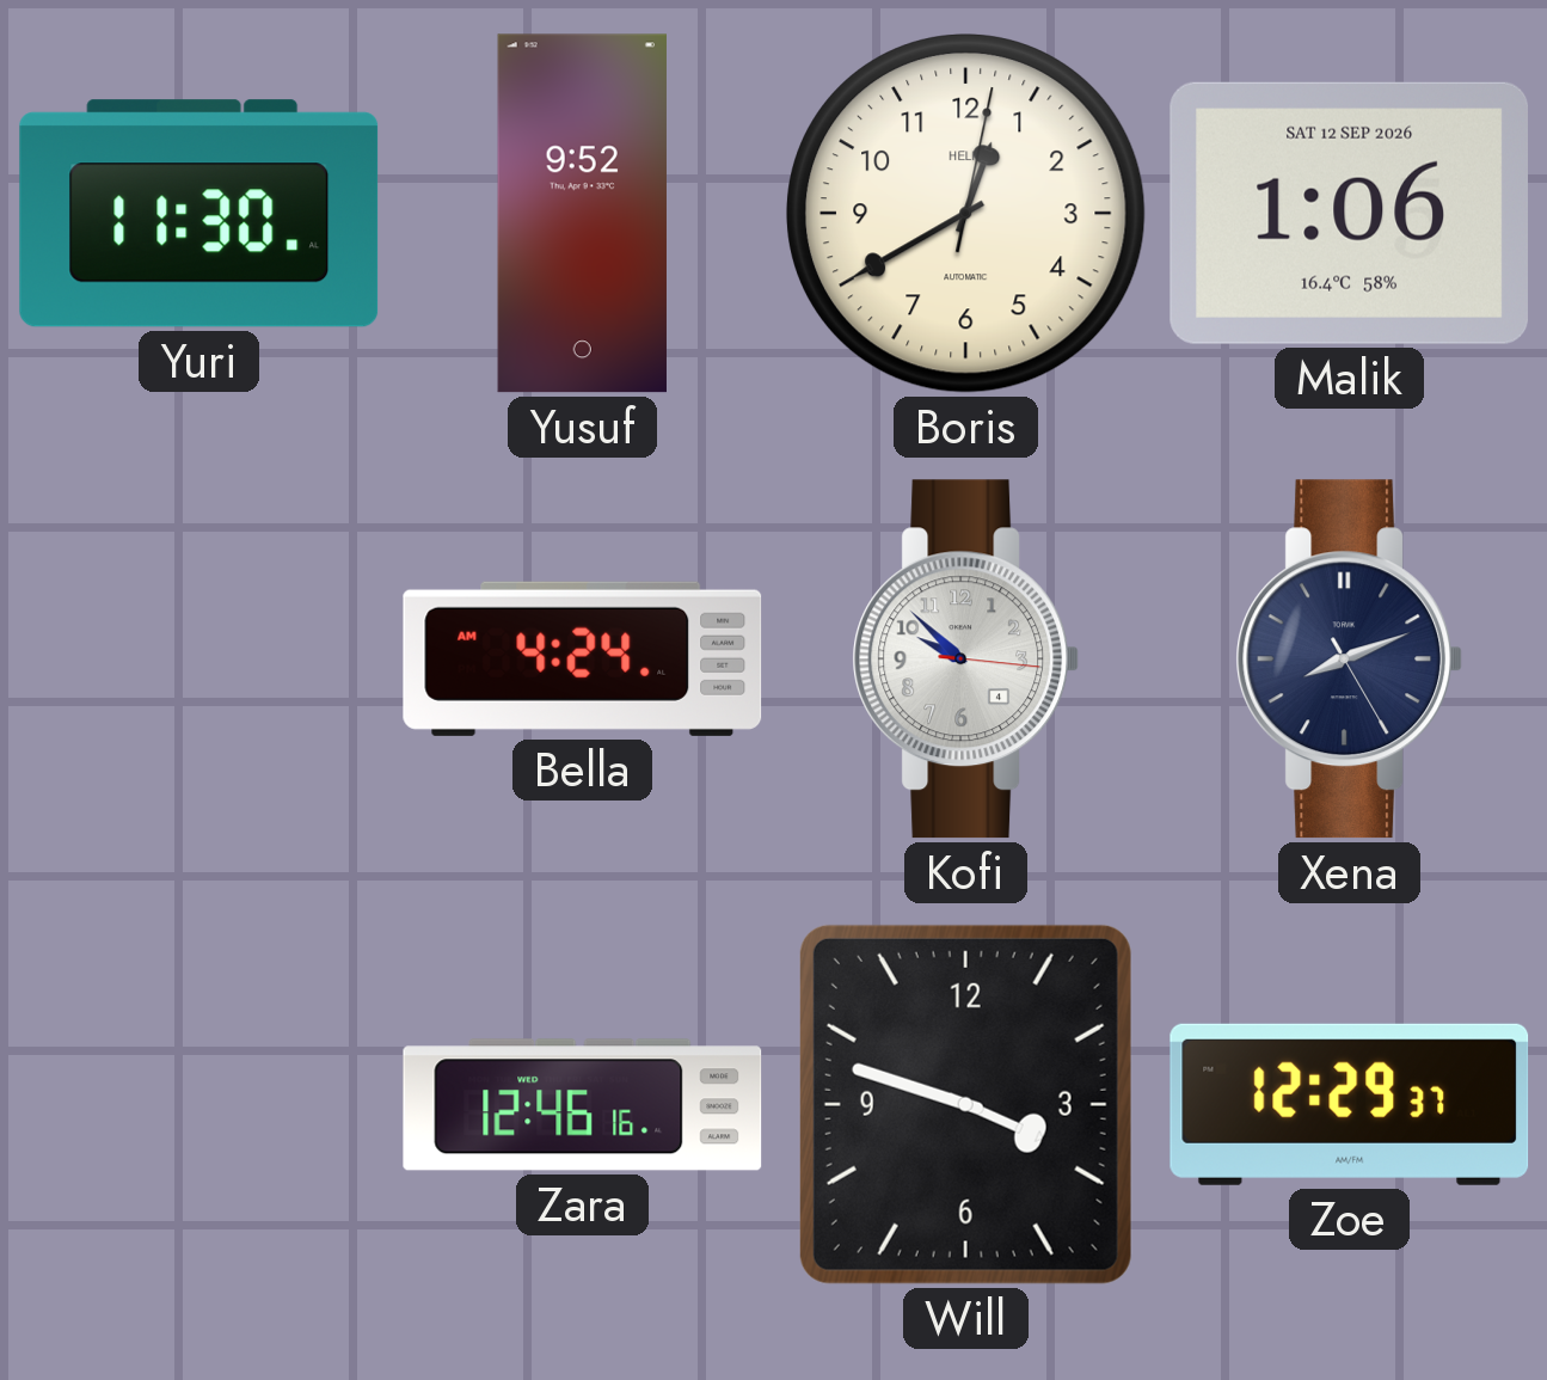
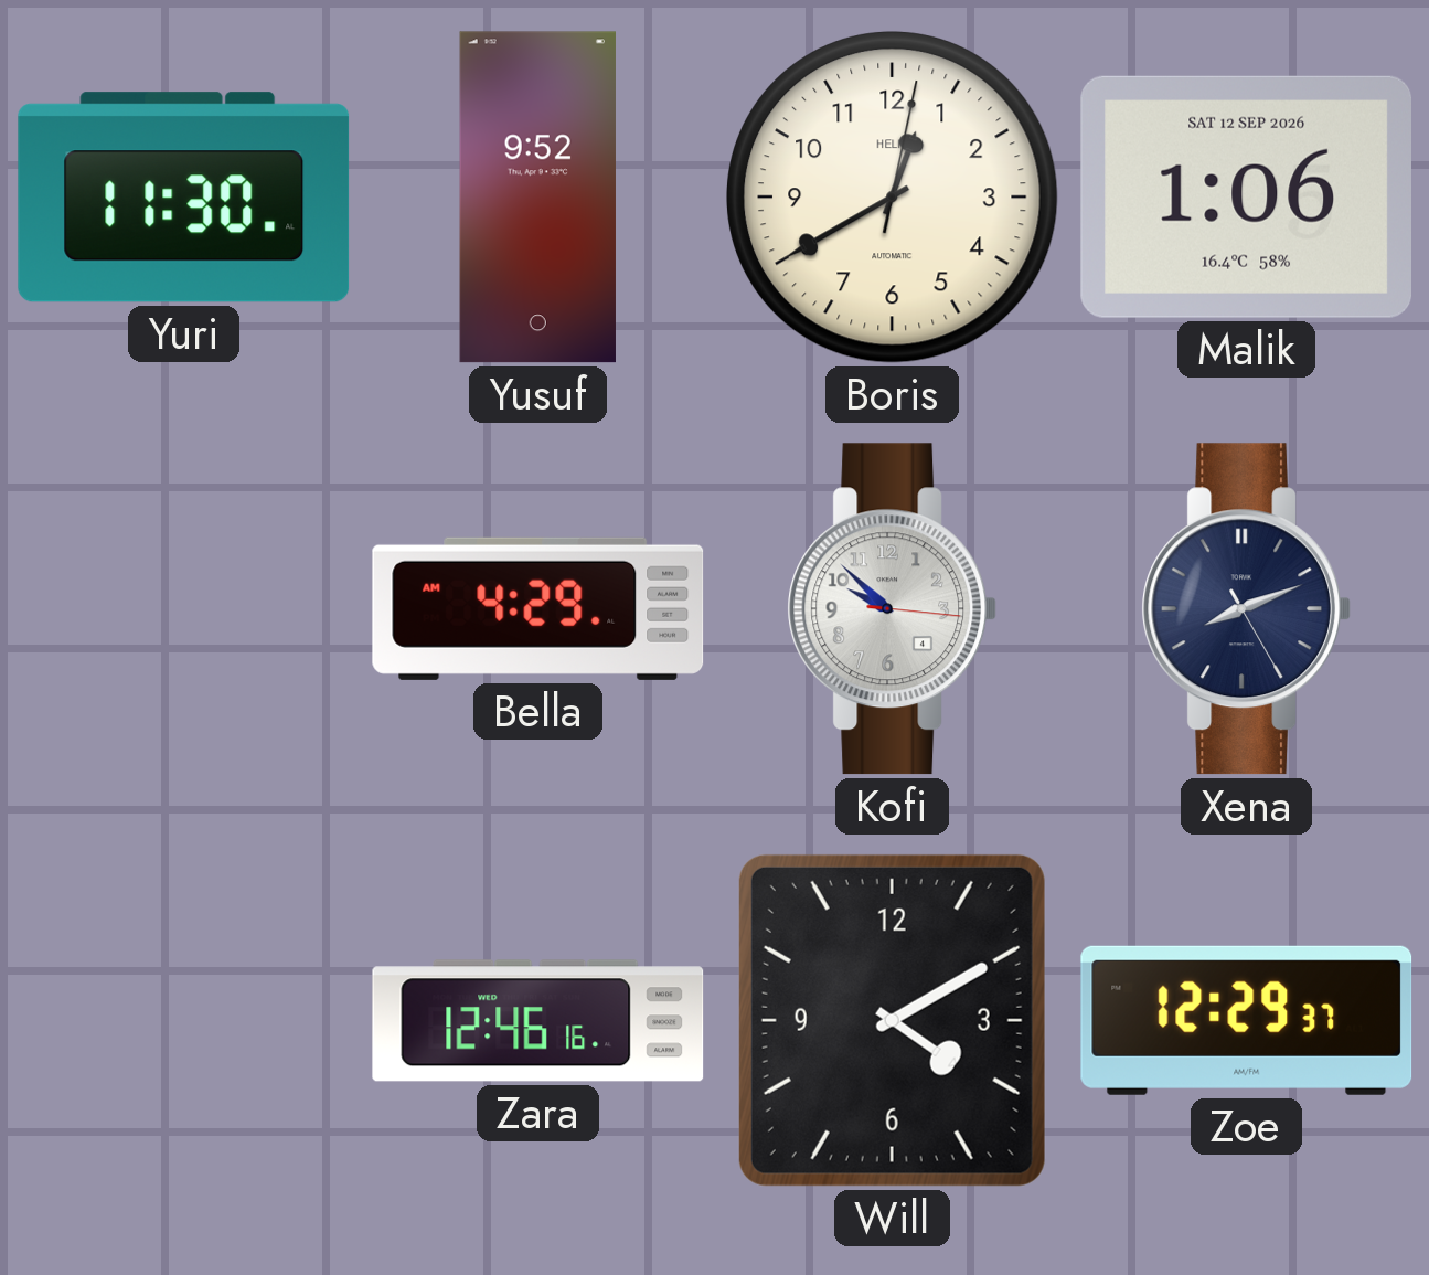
Bella: 4:24 -> 4:29
Will: 3:48 -> 4:10
